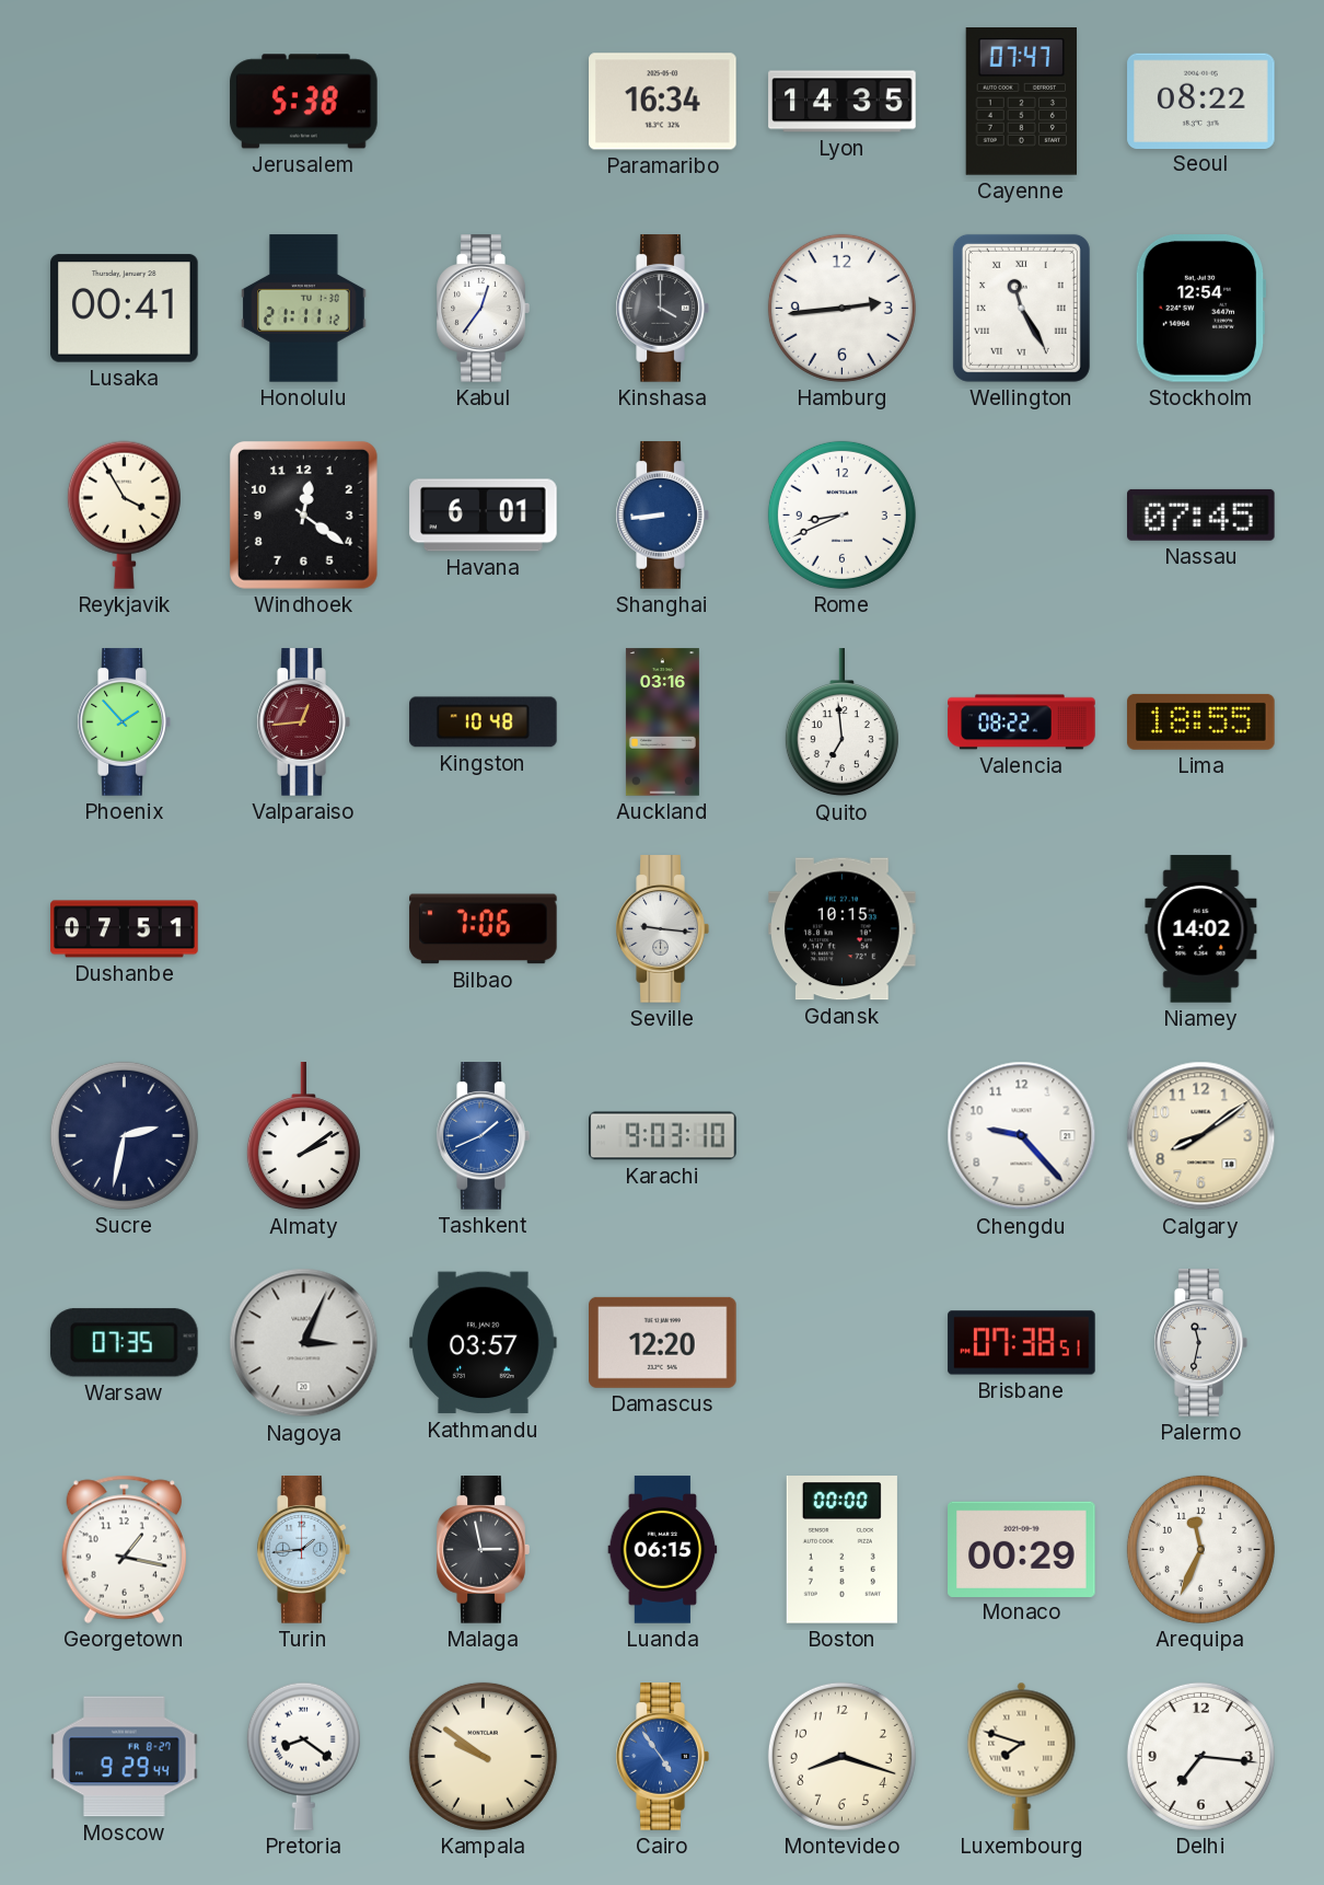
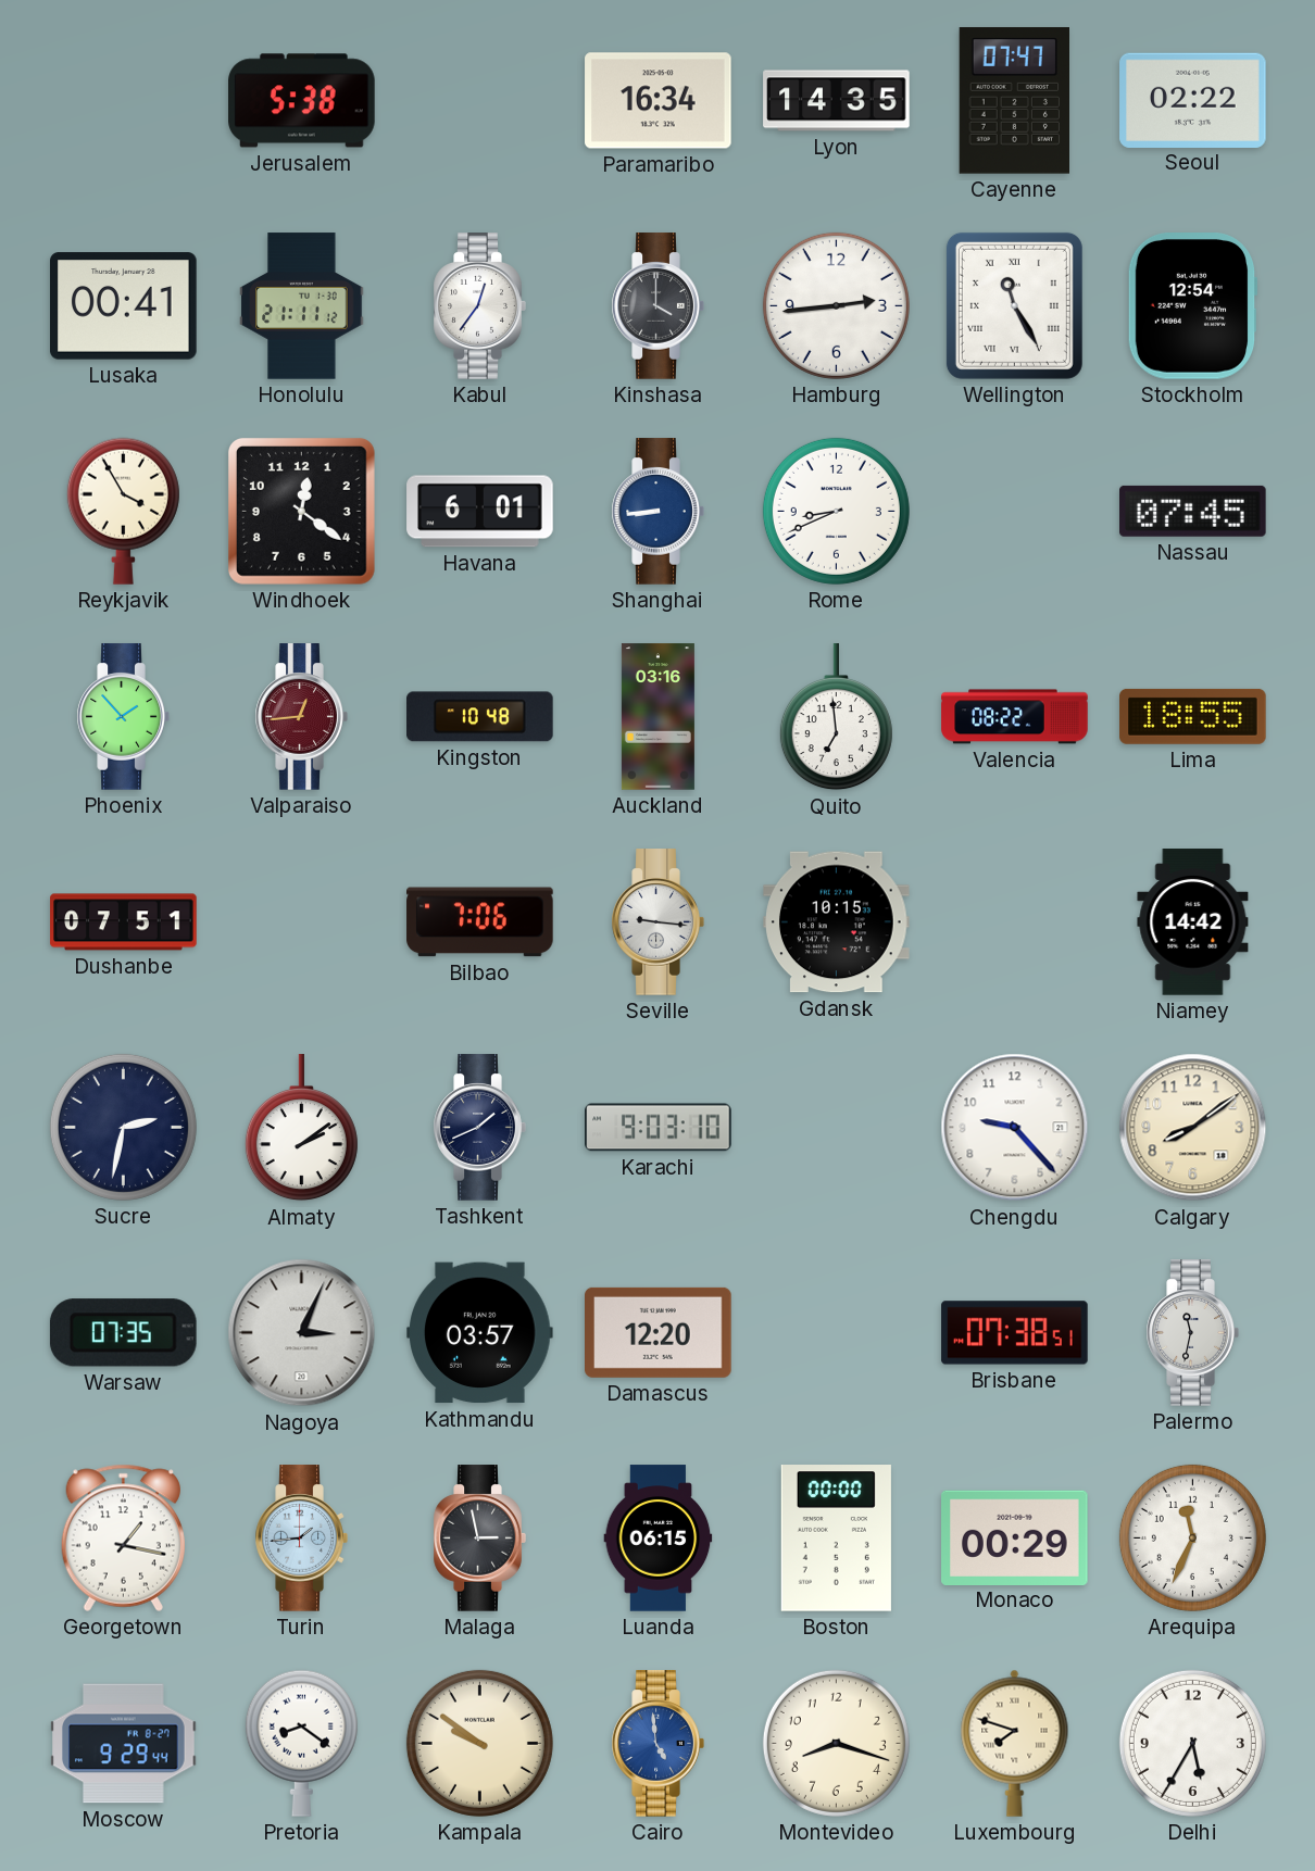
Seoul: 08:22 -> 02:22
Niamey: 14:02 -> 14:42
Tashkent dial: blue -> navy
Cairo: 4:54 -> 4:59
Delhi: 7:16 -> 5:35
